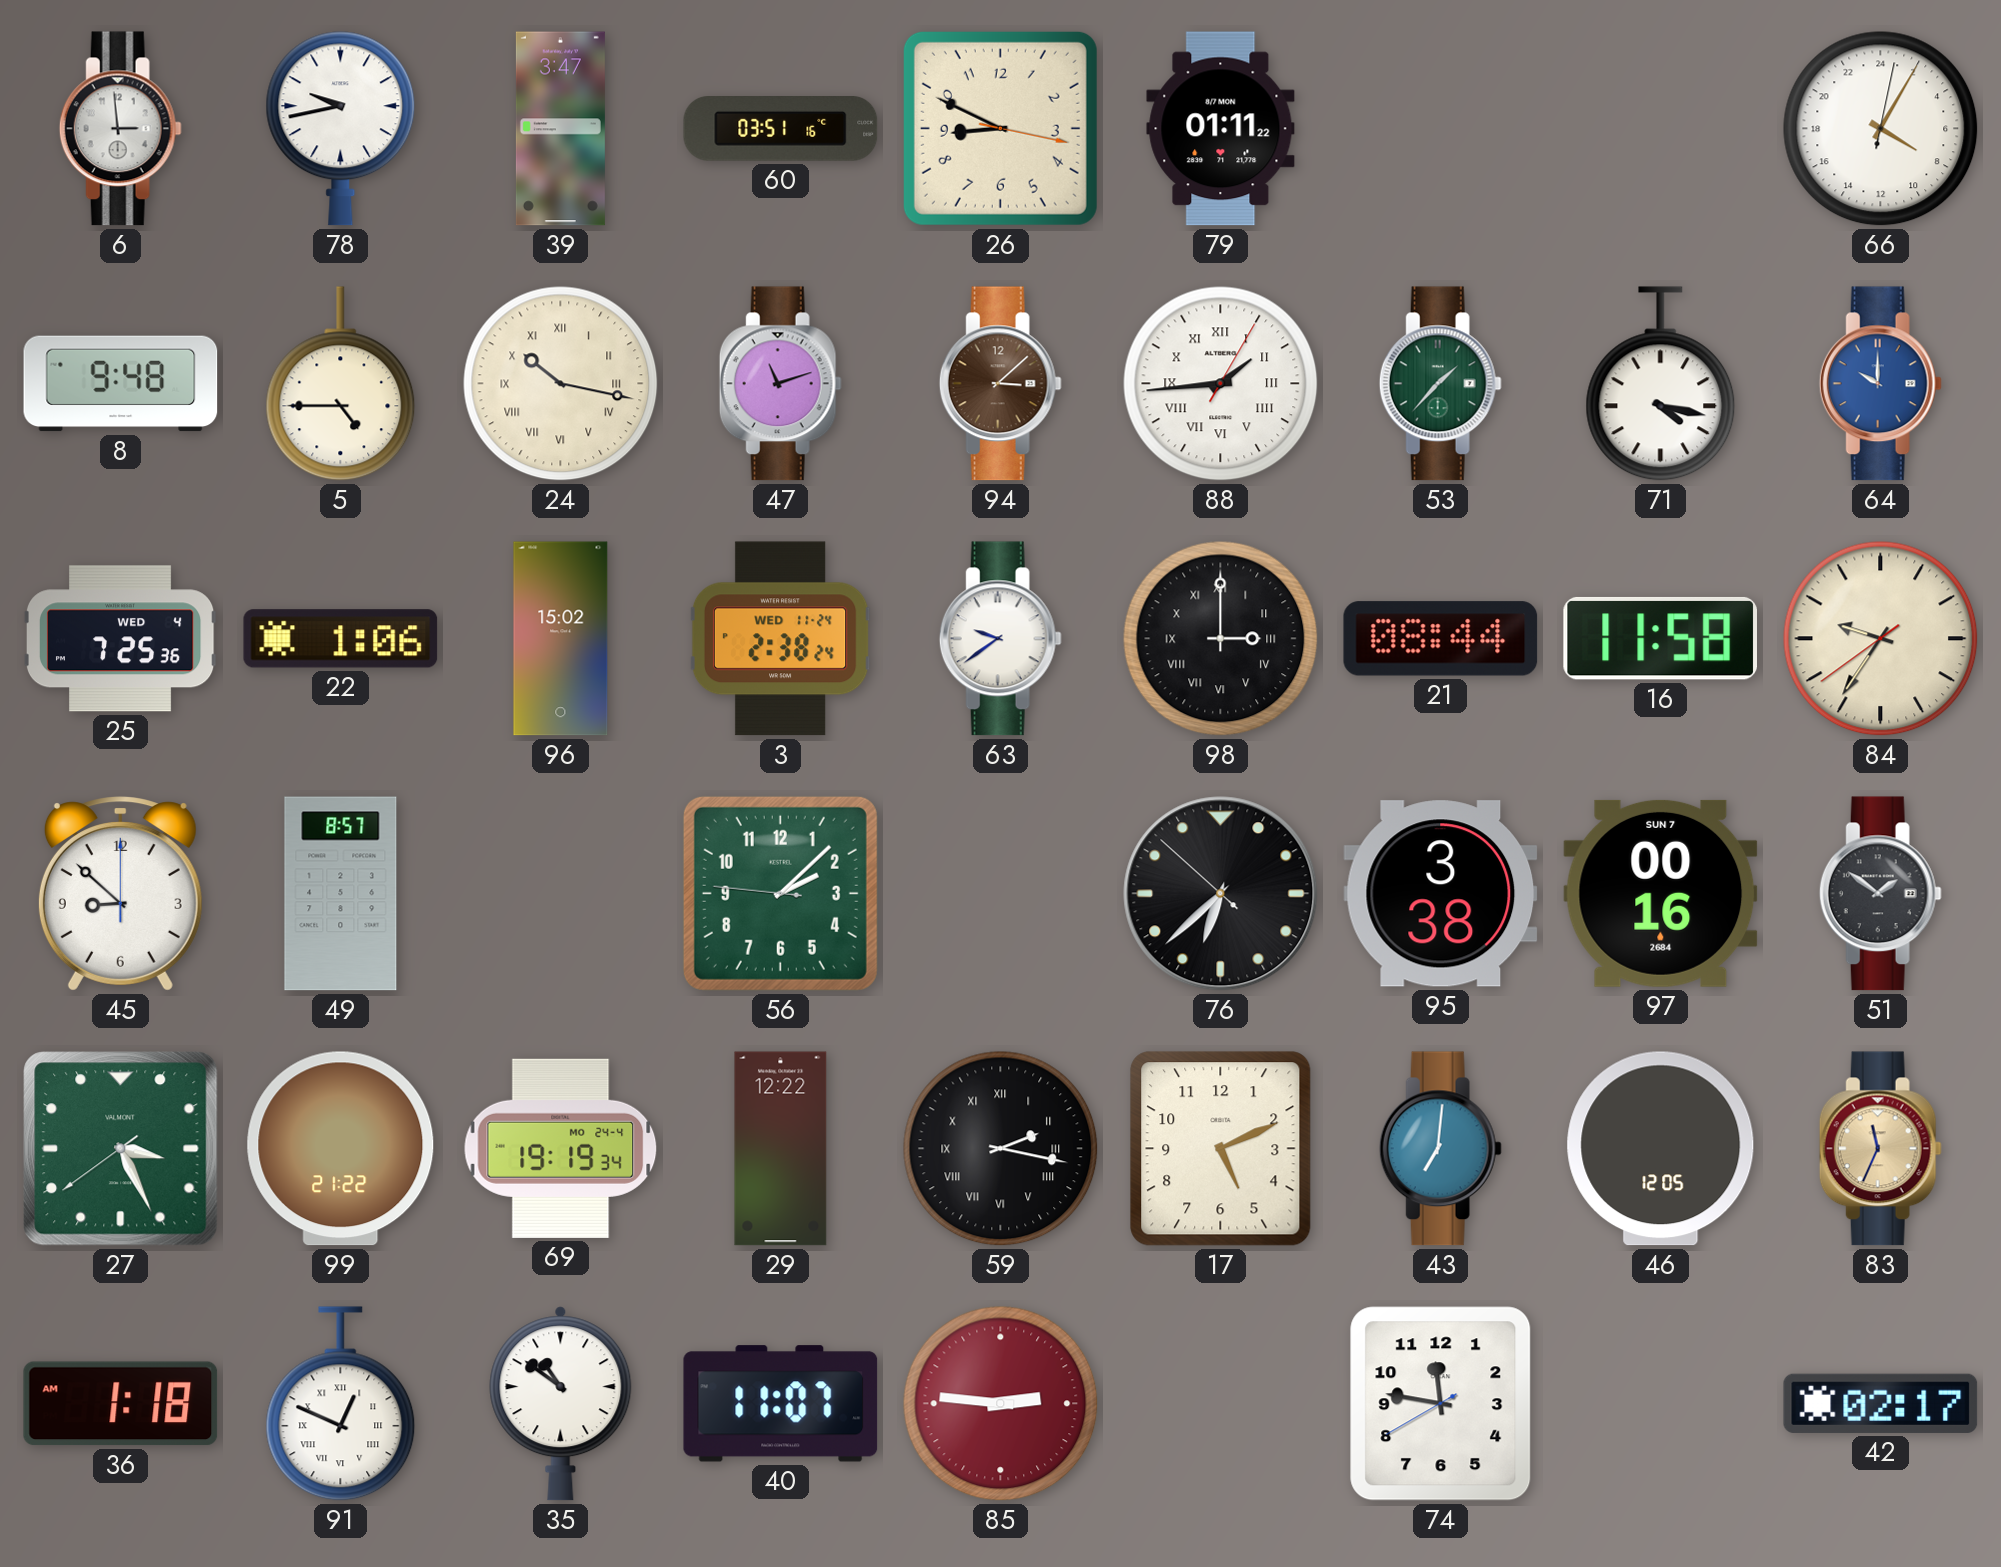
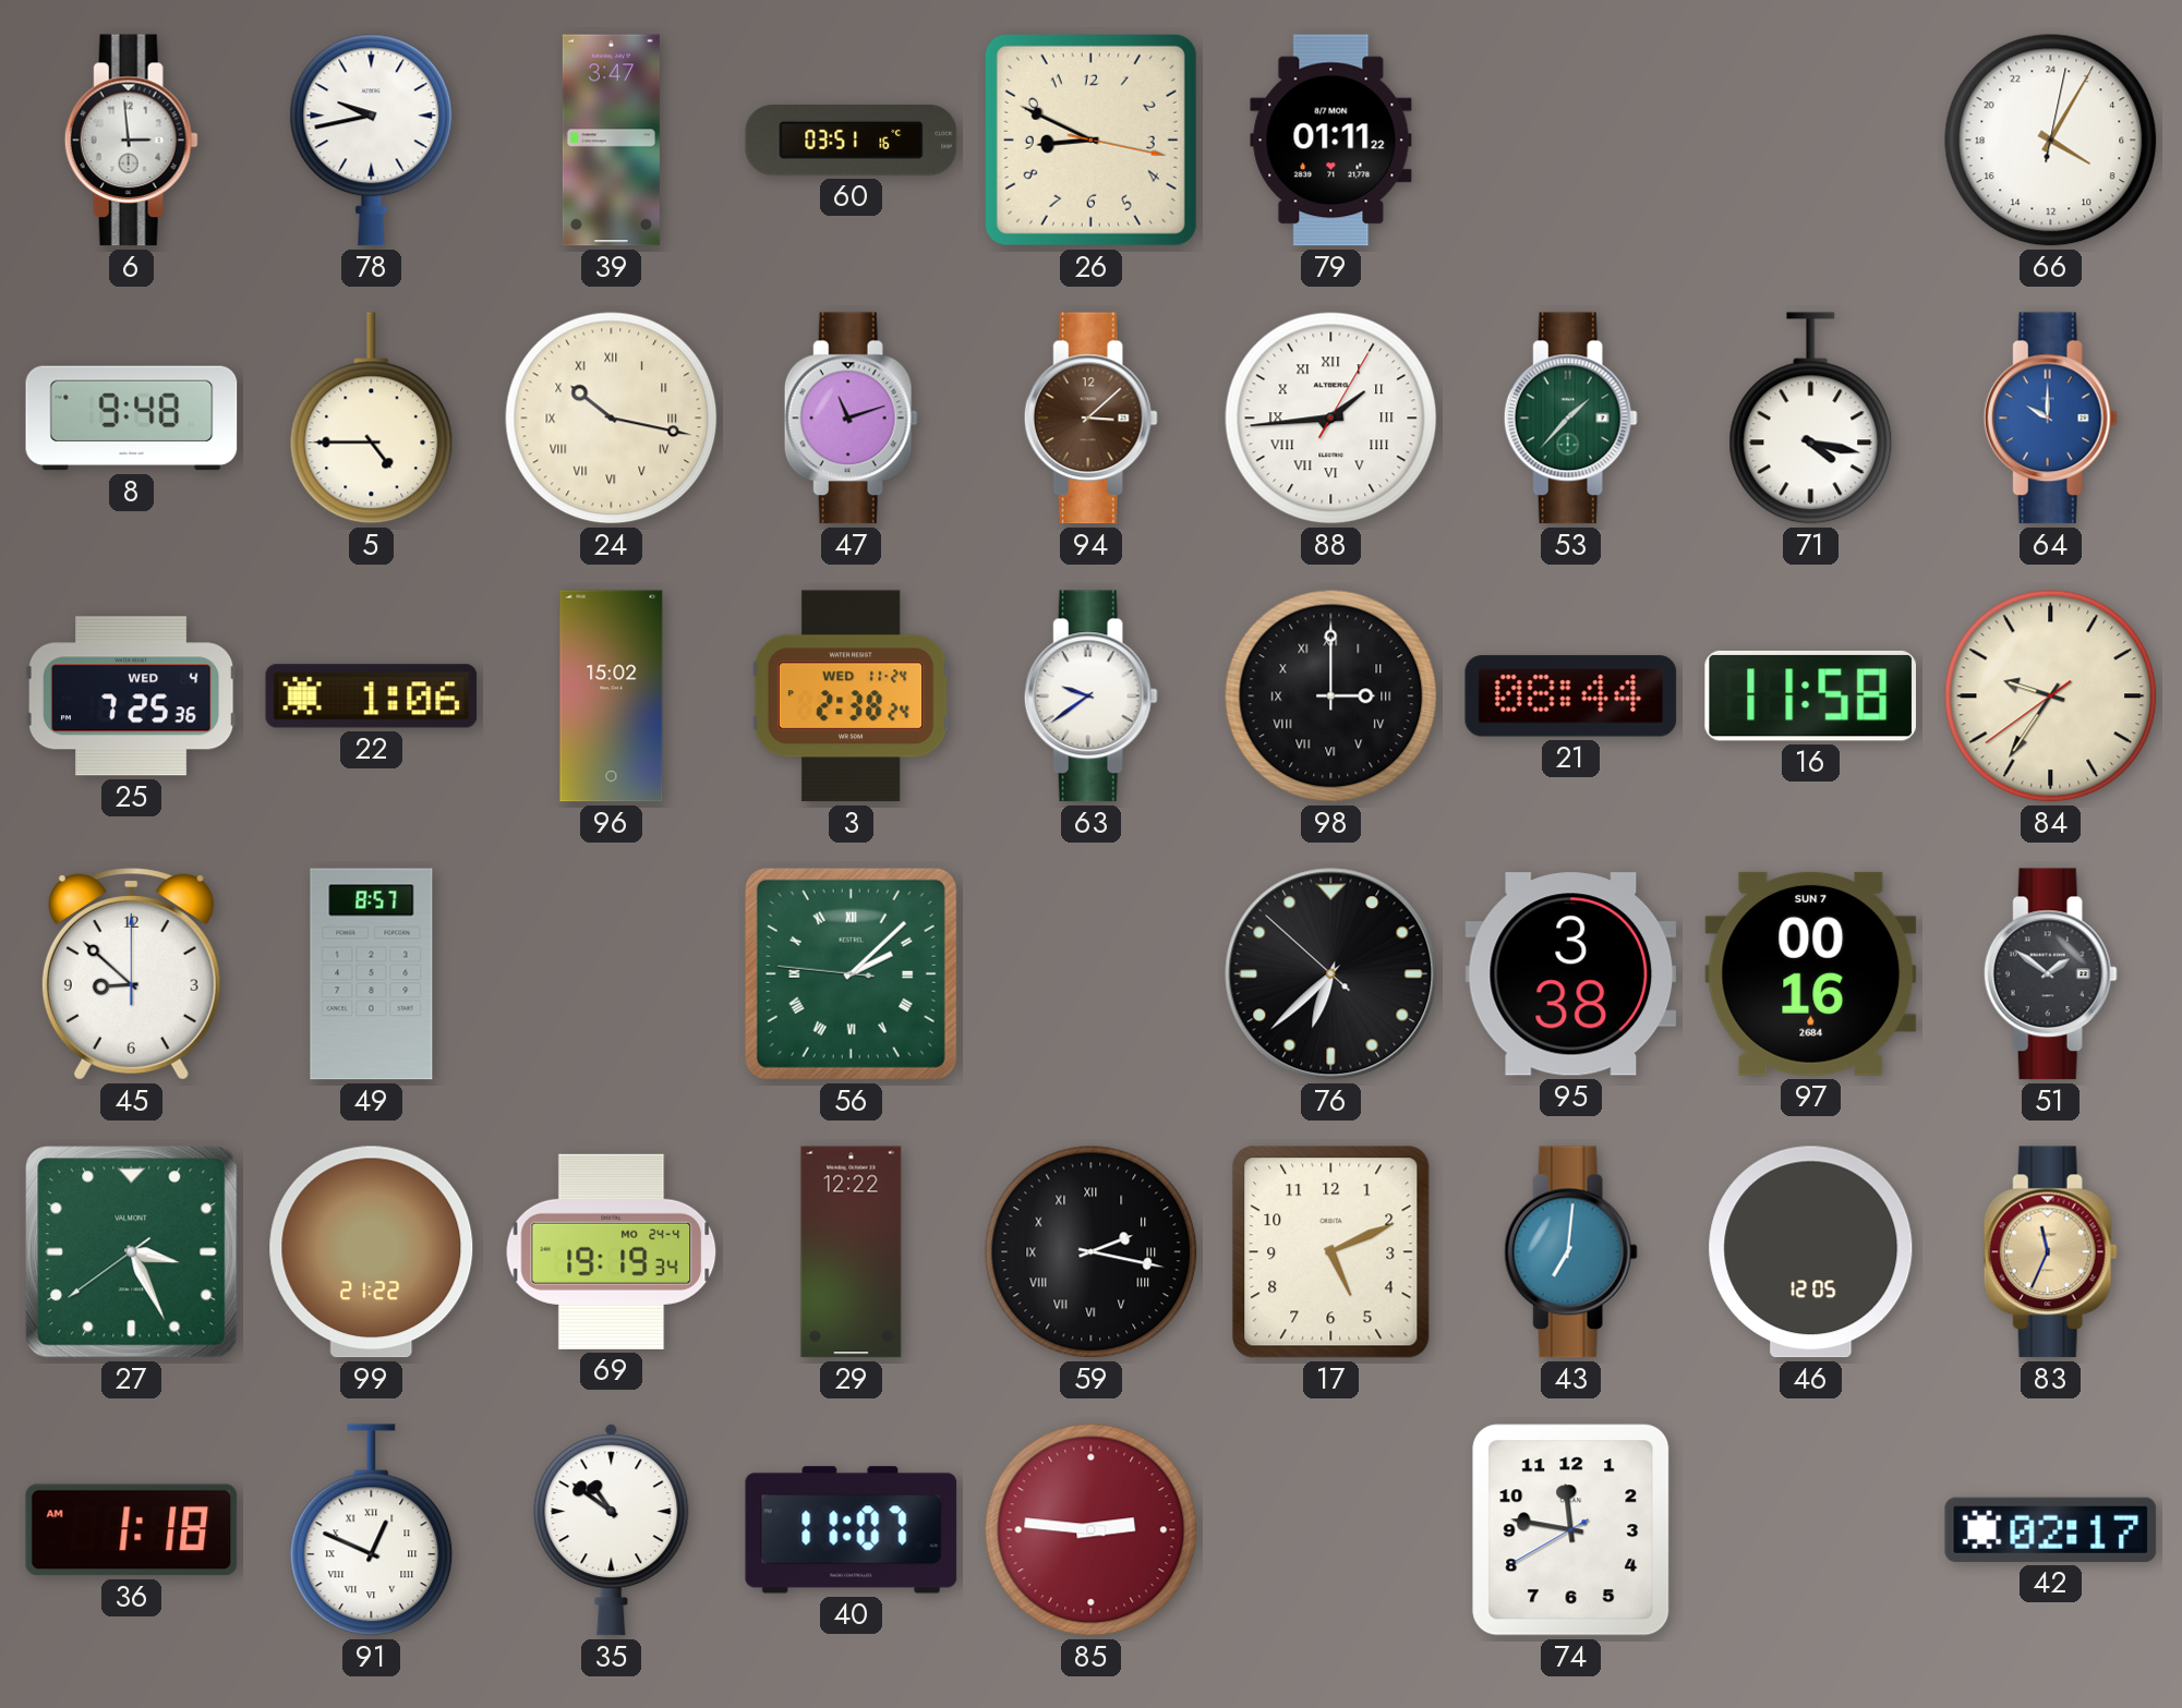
56 numerals: Arabic -> Roman
